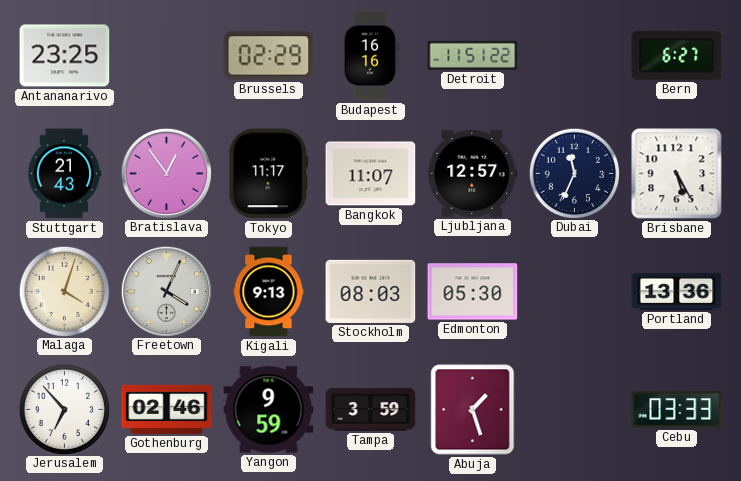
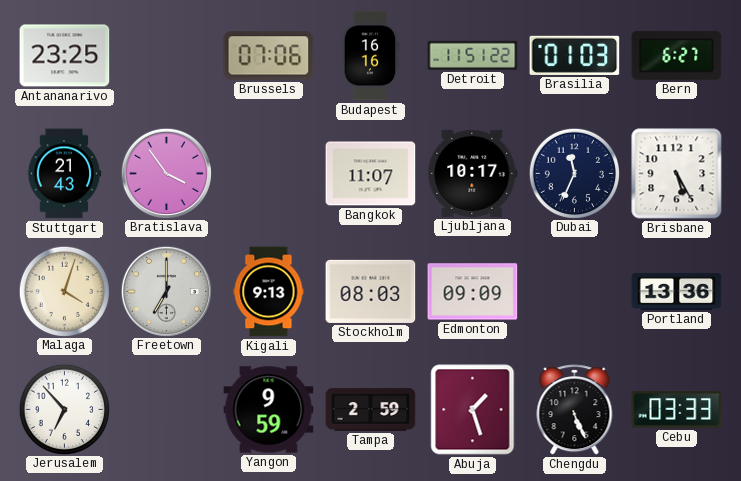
Brussels: 02:29 -> 07:06
Brasilia: none -> 01:03
Bratislava: 12:54 -> 3:54
Tokyo: 11:17 -> none
Ljubljana: 12:57 -> 10:17
Freetown: 4:04 -> 7:00
Edmonton: 05:30 -> 09:09
Gothenburg: 02:46 -> none
Tampa: 3:59 -> 2:59
Chengdu: none -> 5:26
